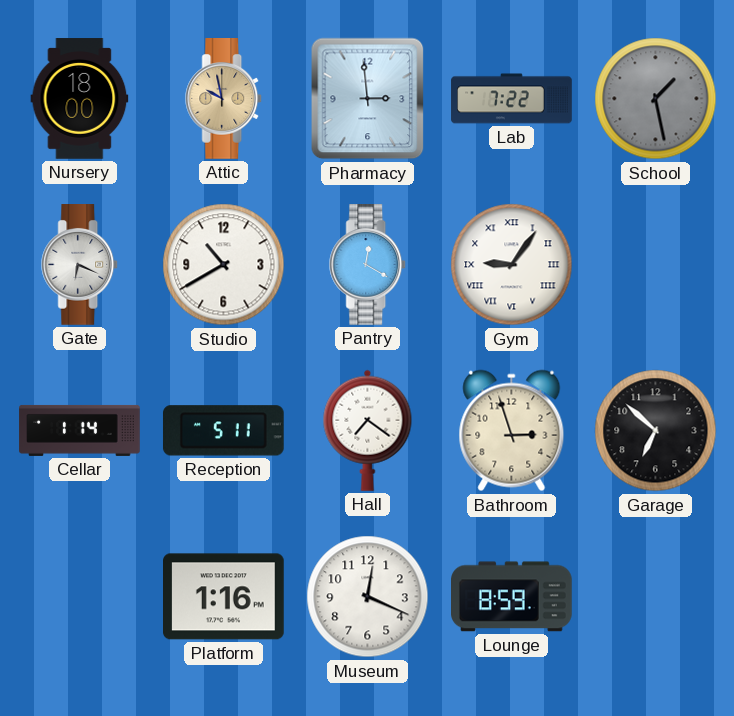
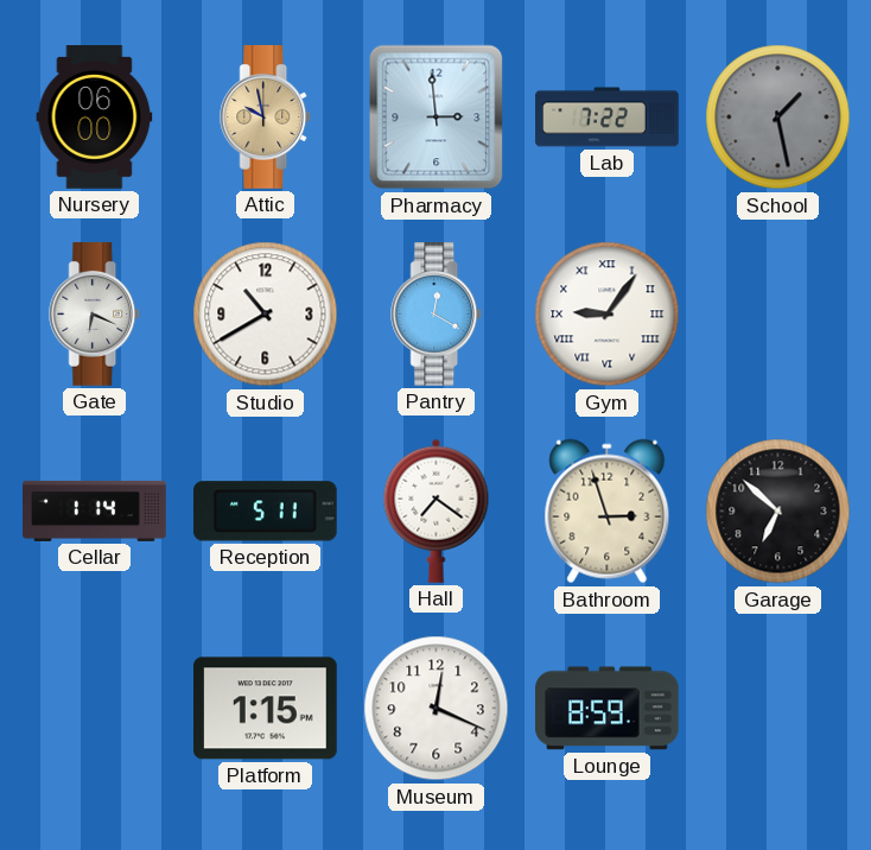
Nursery: 18:00 -> 06:00
Platform: 1:16 -> 1:15
